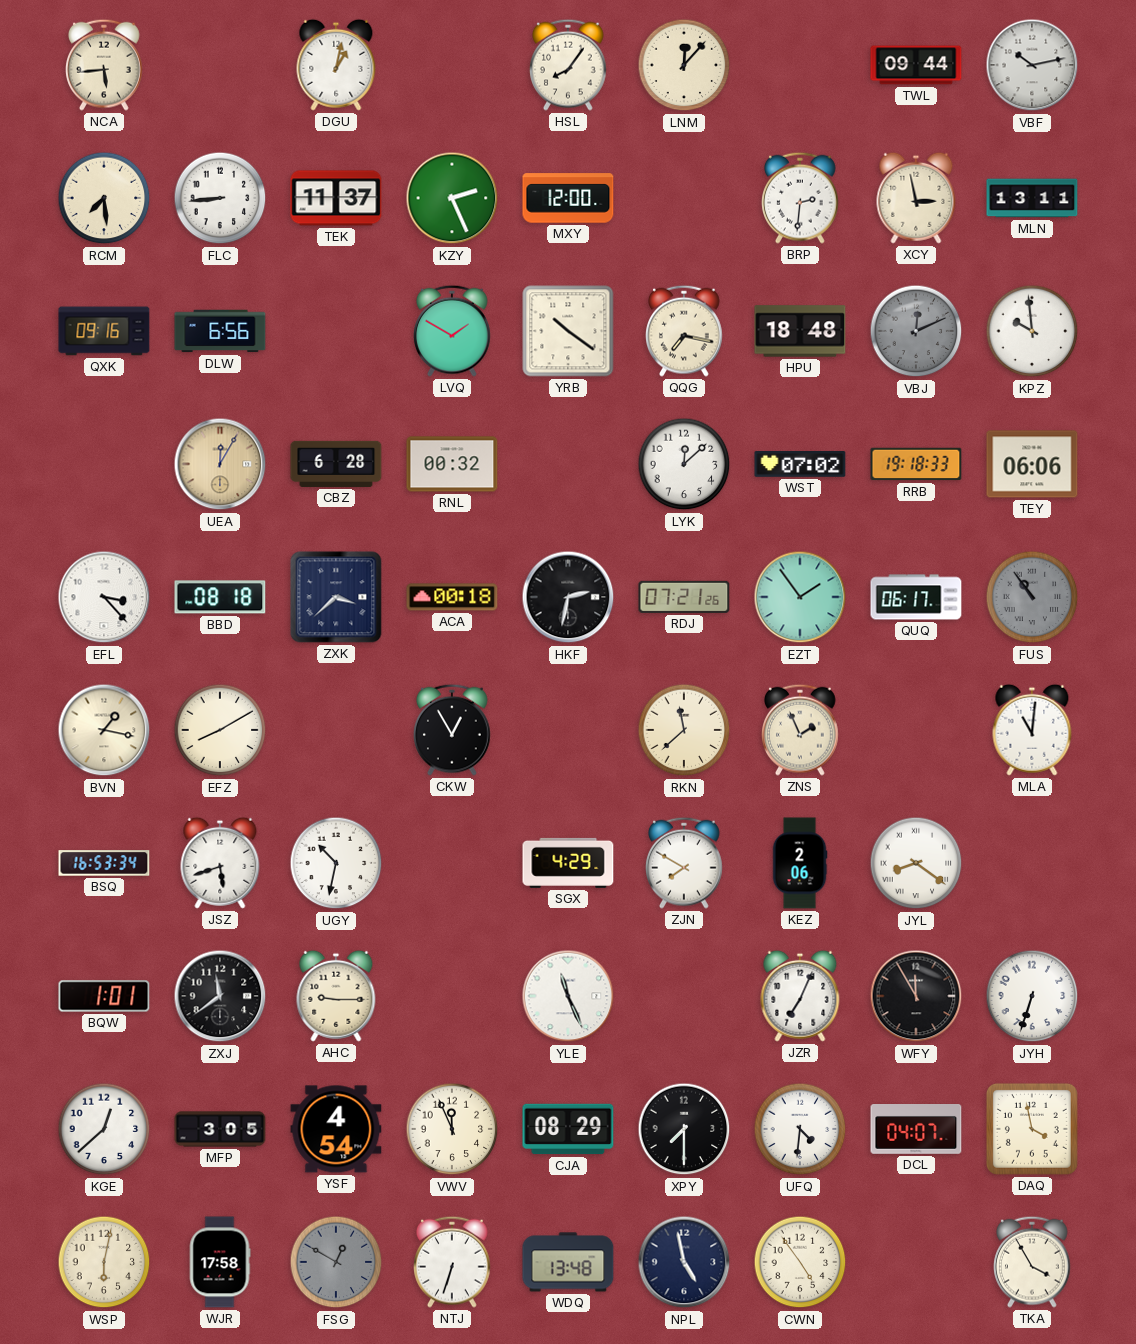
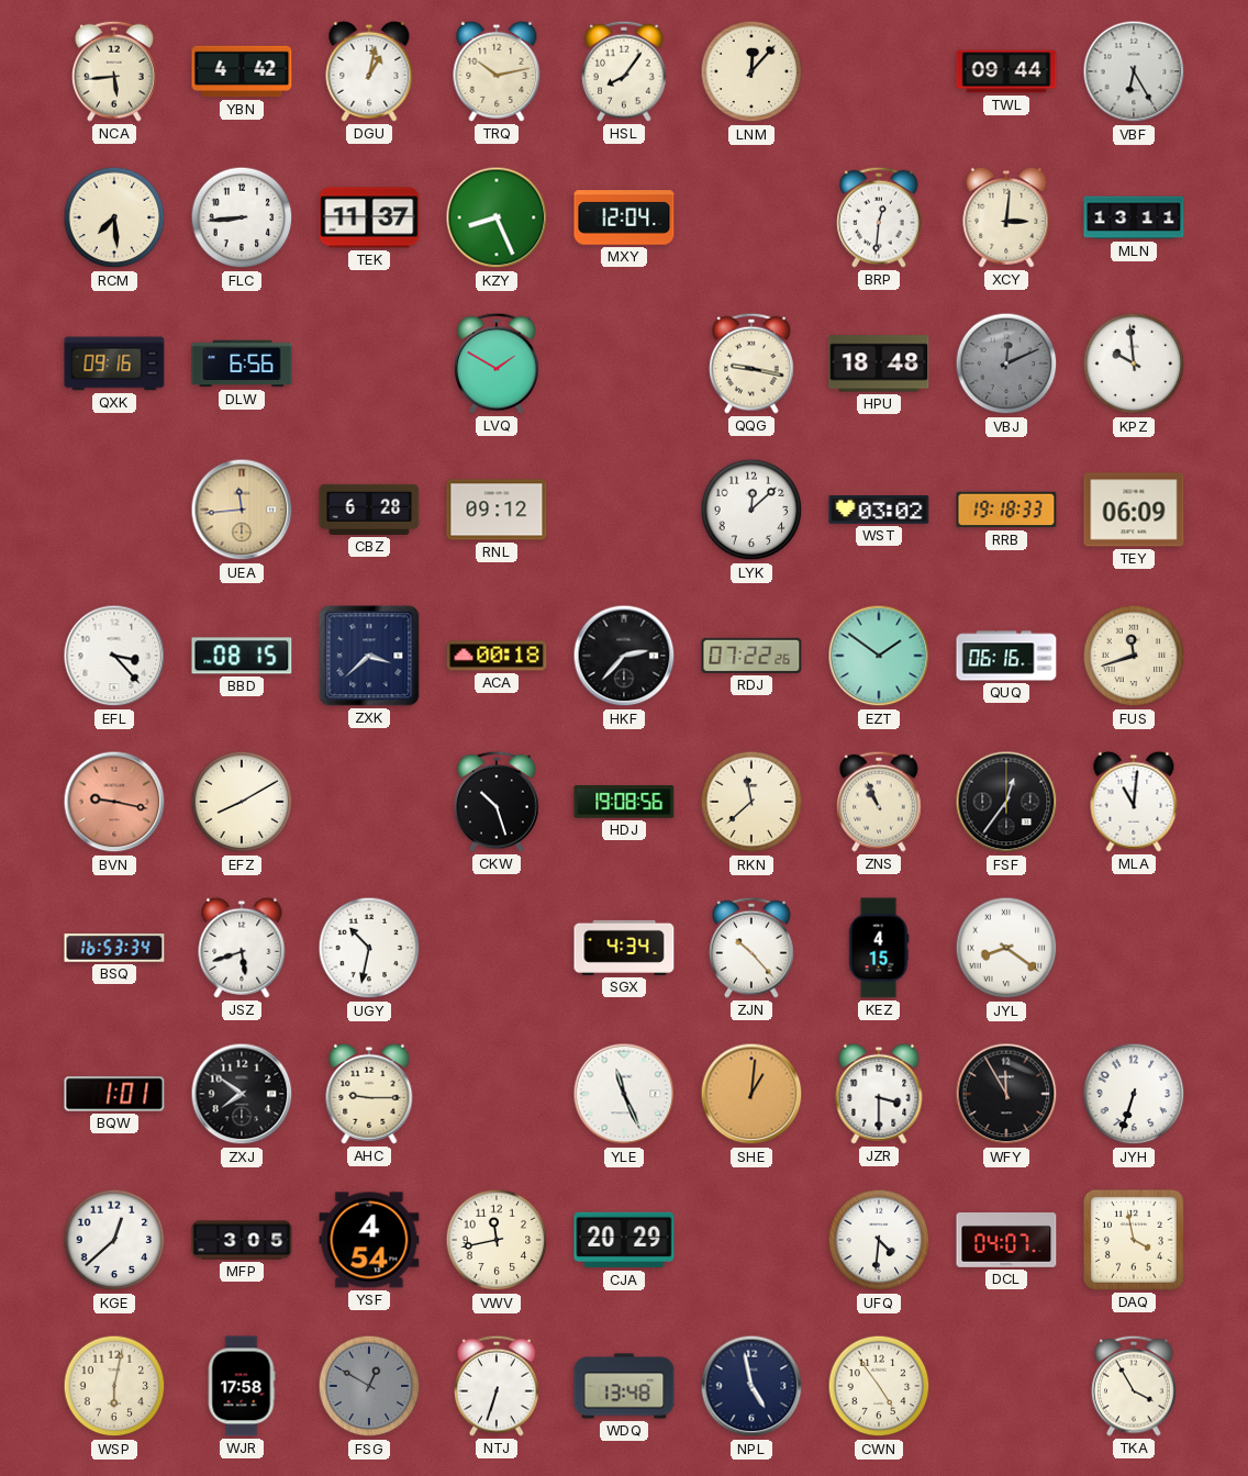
YBN: none -> 4:42
TRQ: none -> 10:13
VBF: 10:13 -> 6:25
KZY: 2:26 -> 8:26
MXY: 12:00 -> 12:04
BRP: 2:31 -> 12:31
XCY: 2:58 -> 3:01
YRB: 10:21 -> none
QQG: 7:17 -> 9:17
UEA: 12:05 -> 11:44
RNL: 00:32 -> 09:12
WST: 07:02 -> 03:02
TEY: 06:06 -> 06:09
BBD: 08:18 -> 08:15
HKF: 2:32 -> 2:37
RDJ: 07:21 -> 07:22
EZT: 1:54 -> 1:51
QUQ: 06:17 -> 06:16
FUS: 10:54 -> 11:42
FUS dial: grey -> cream
BVN: 1:17 -> 9:17
BVN dial: cream -> salmon
CKW: 12:55 -> 10:27
HDJ: none -> 19:08
ZNS: 1:56 -> 10:56
FSF: none -> 12:36
SGX: 4:29 -> 4:34
ZJN: 7:50 -> 10:23
KEZ: 2:06 -> 4:15
ZXJ: 11:39 -> 7:51
SHE: none -> 1:01
JZR: 7:04 -> 3:30
VWV: 11:56 -> 11:43
CJA: 08:29 -> 20:29
XPY: 7:30 -> none
